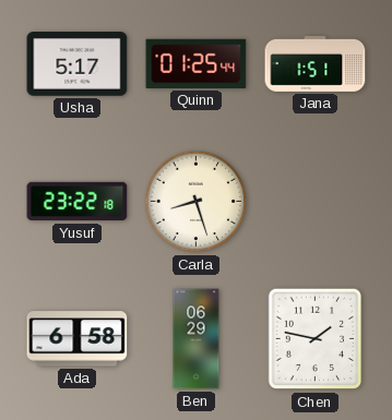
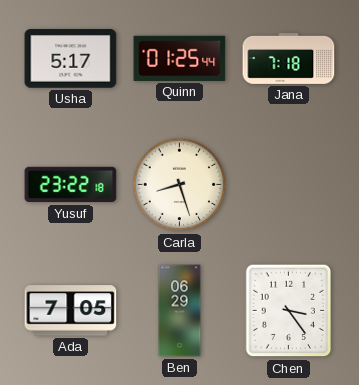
Jana: 1:51 -> 7:18
Ada: 6:58 -> 7:05
Chen: 1:47 -> 3:24
